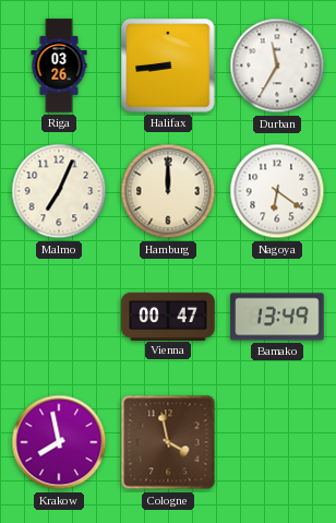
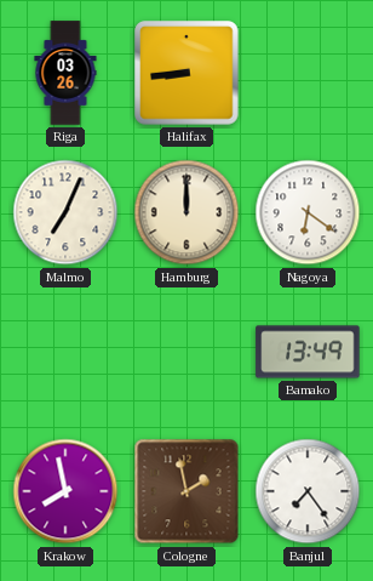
Durban: 11:35 -> none
Vienna: 00:47 -> none
Cologne: 3:58 -> 1:58
Banjul: none -> 7:24
